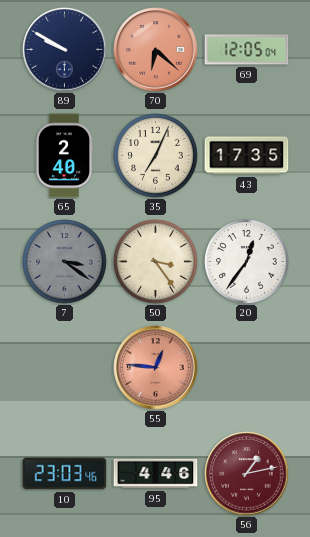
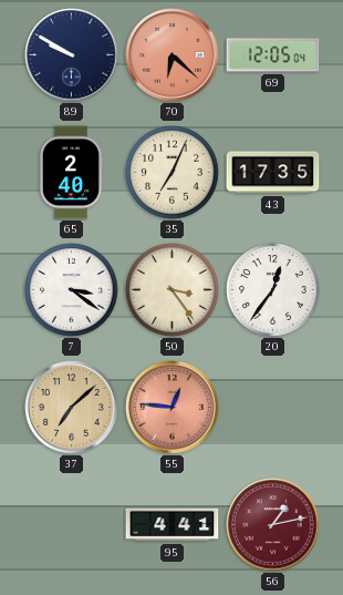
7 dial: grey -> white
37: none -> 7:08
10: 23:03 -> none
95: 4:46 -> 4:41
